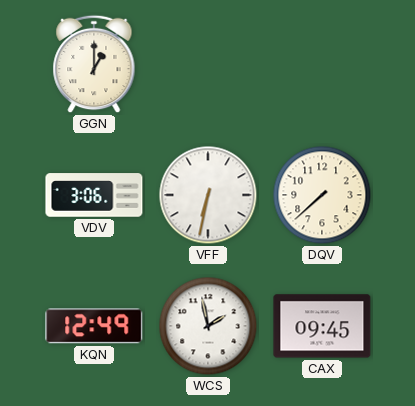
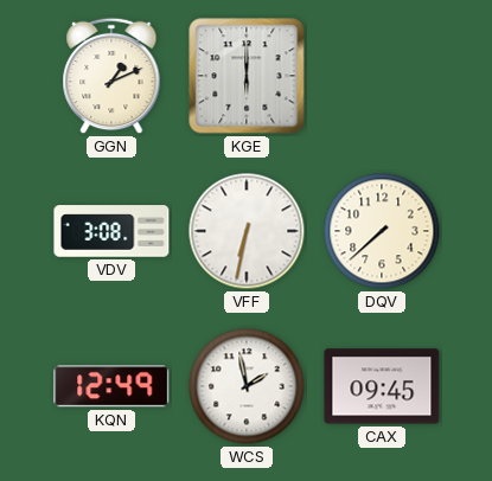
GGN: 1:00 -> 1:11
KGE: none -> 6:00
VDV: 3:06 -> 3:08
